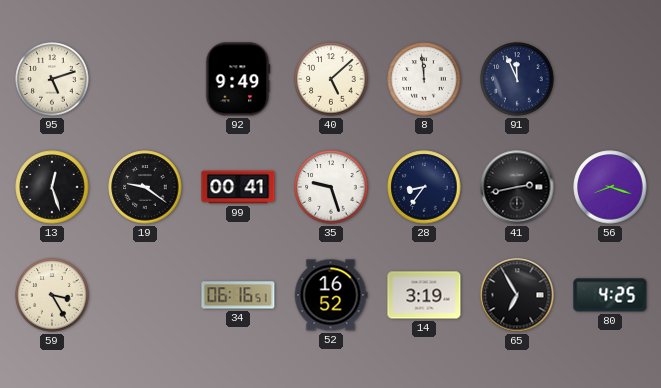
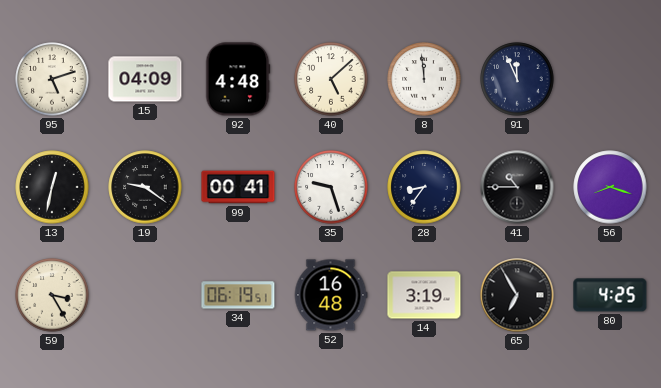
15: none -> 04:09
92: 9:49 -> 4:48
13: 12:27 -> 12:32
41: 2:43 -> 10:45
34: 06:16 -> 06:19
52: 16:52 -> 16:48
